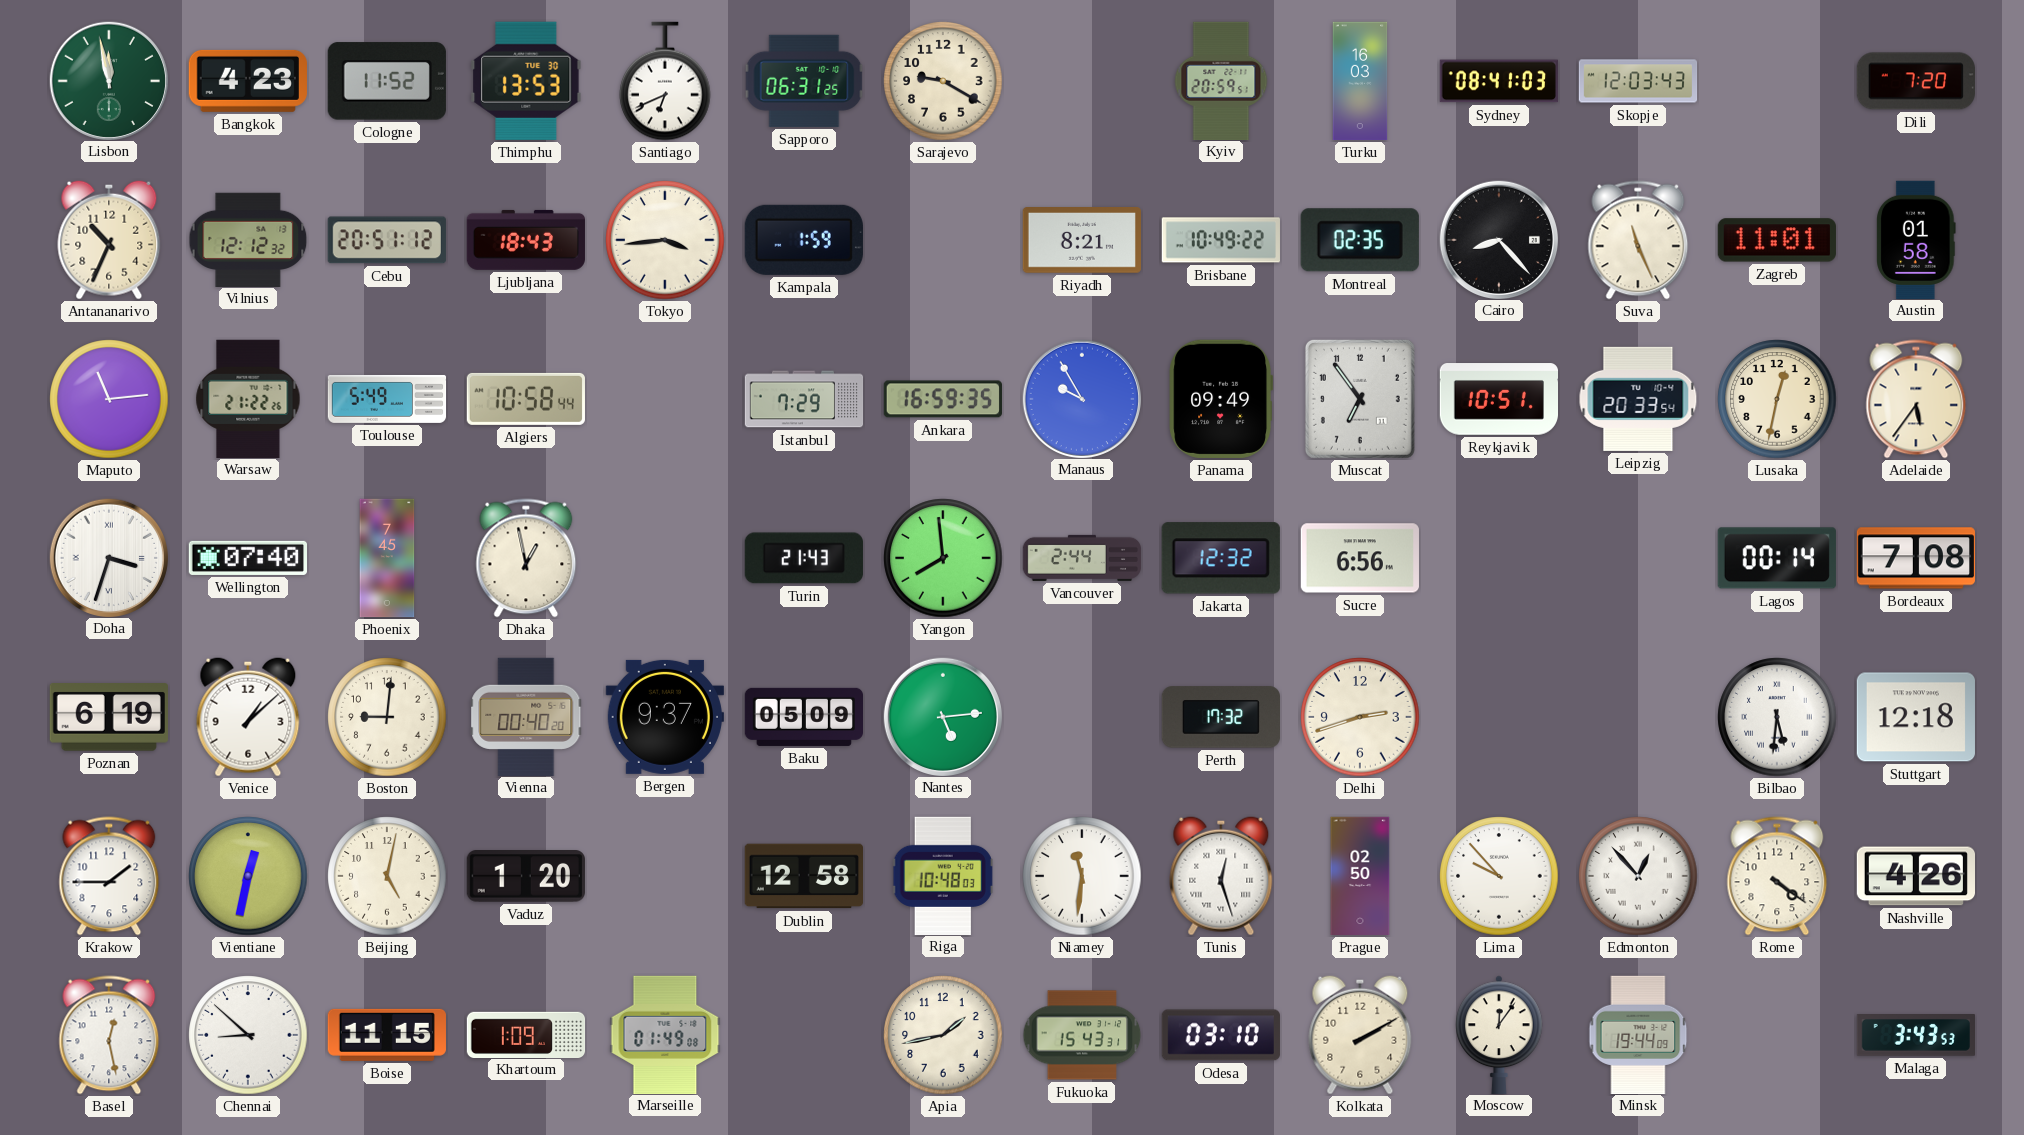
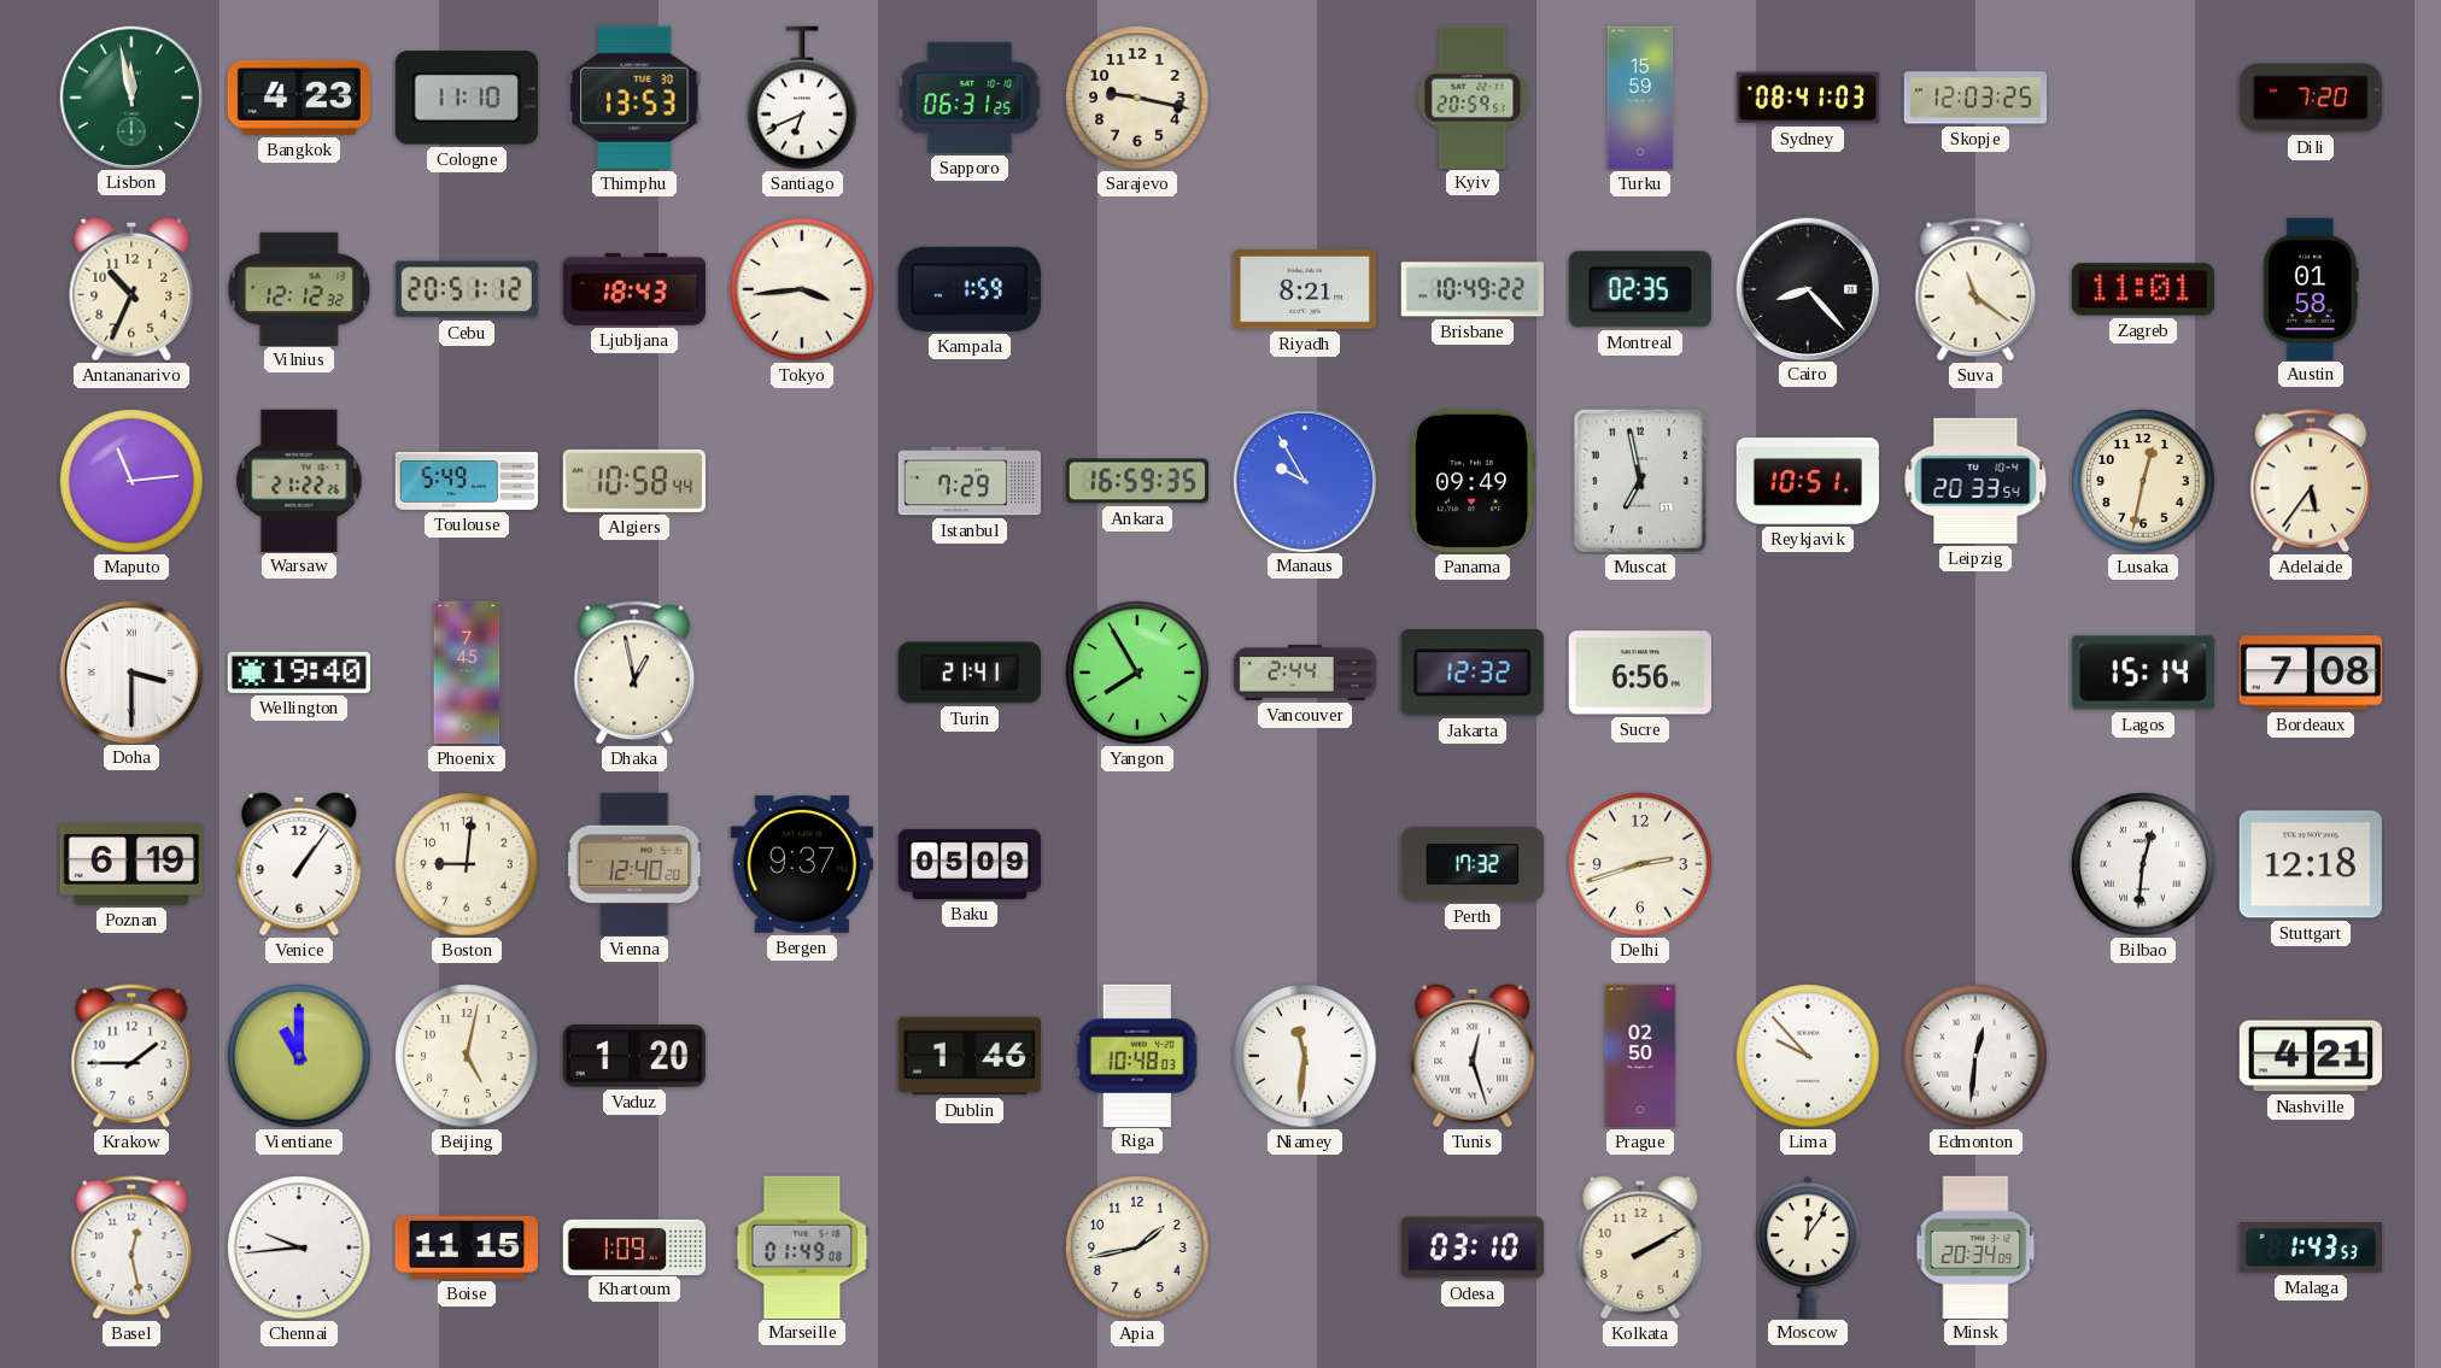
Cologne: 11:52 -> 11:10
Sarajevo: 9:20 -> 9:17
Turku: 16:03 -> 15:59
Skopje: 12:03:43 -> 12:03:25
Suva: 11:26 -> 11:21
Muscat: 6:54 -> 6:58
Doha: 3:33 -> 3:30
Wellington: 07:40 -> 19:40
Turin: 21:43 -> 21:41
Yangon: 7:59 -> 7:55
Lagos: 00:14 -> 15:14
Venice: 1:08 -> 1:06
Vienna: 00:40 -> 12:40
Nantes: 5:14 -> none
Bilbao: 5:31 -> 12:31
Vientiane: 12:32 -> 11:00
Dublin: 12:58 -> 1:46
Edmonton: 12:53 -> 12:31
Rome: 4:21 -> none
Nashville: 4:26 -> 4:21
Chennai: 8:52 -> 9:44
Fukuoka: 15:43 -> none
Minsk: 19:44 -> 20:34
Malaga: 3:43 -> 1:43
